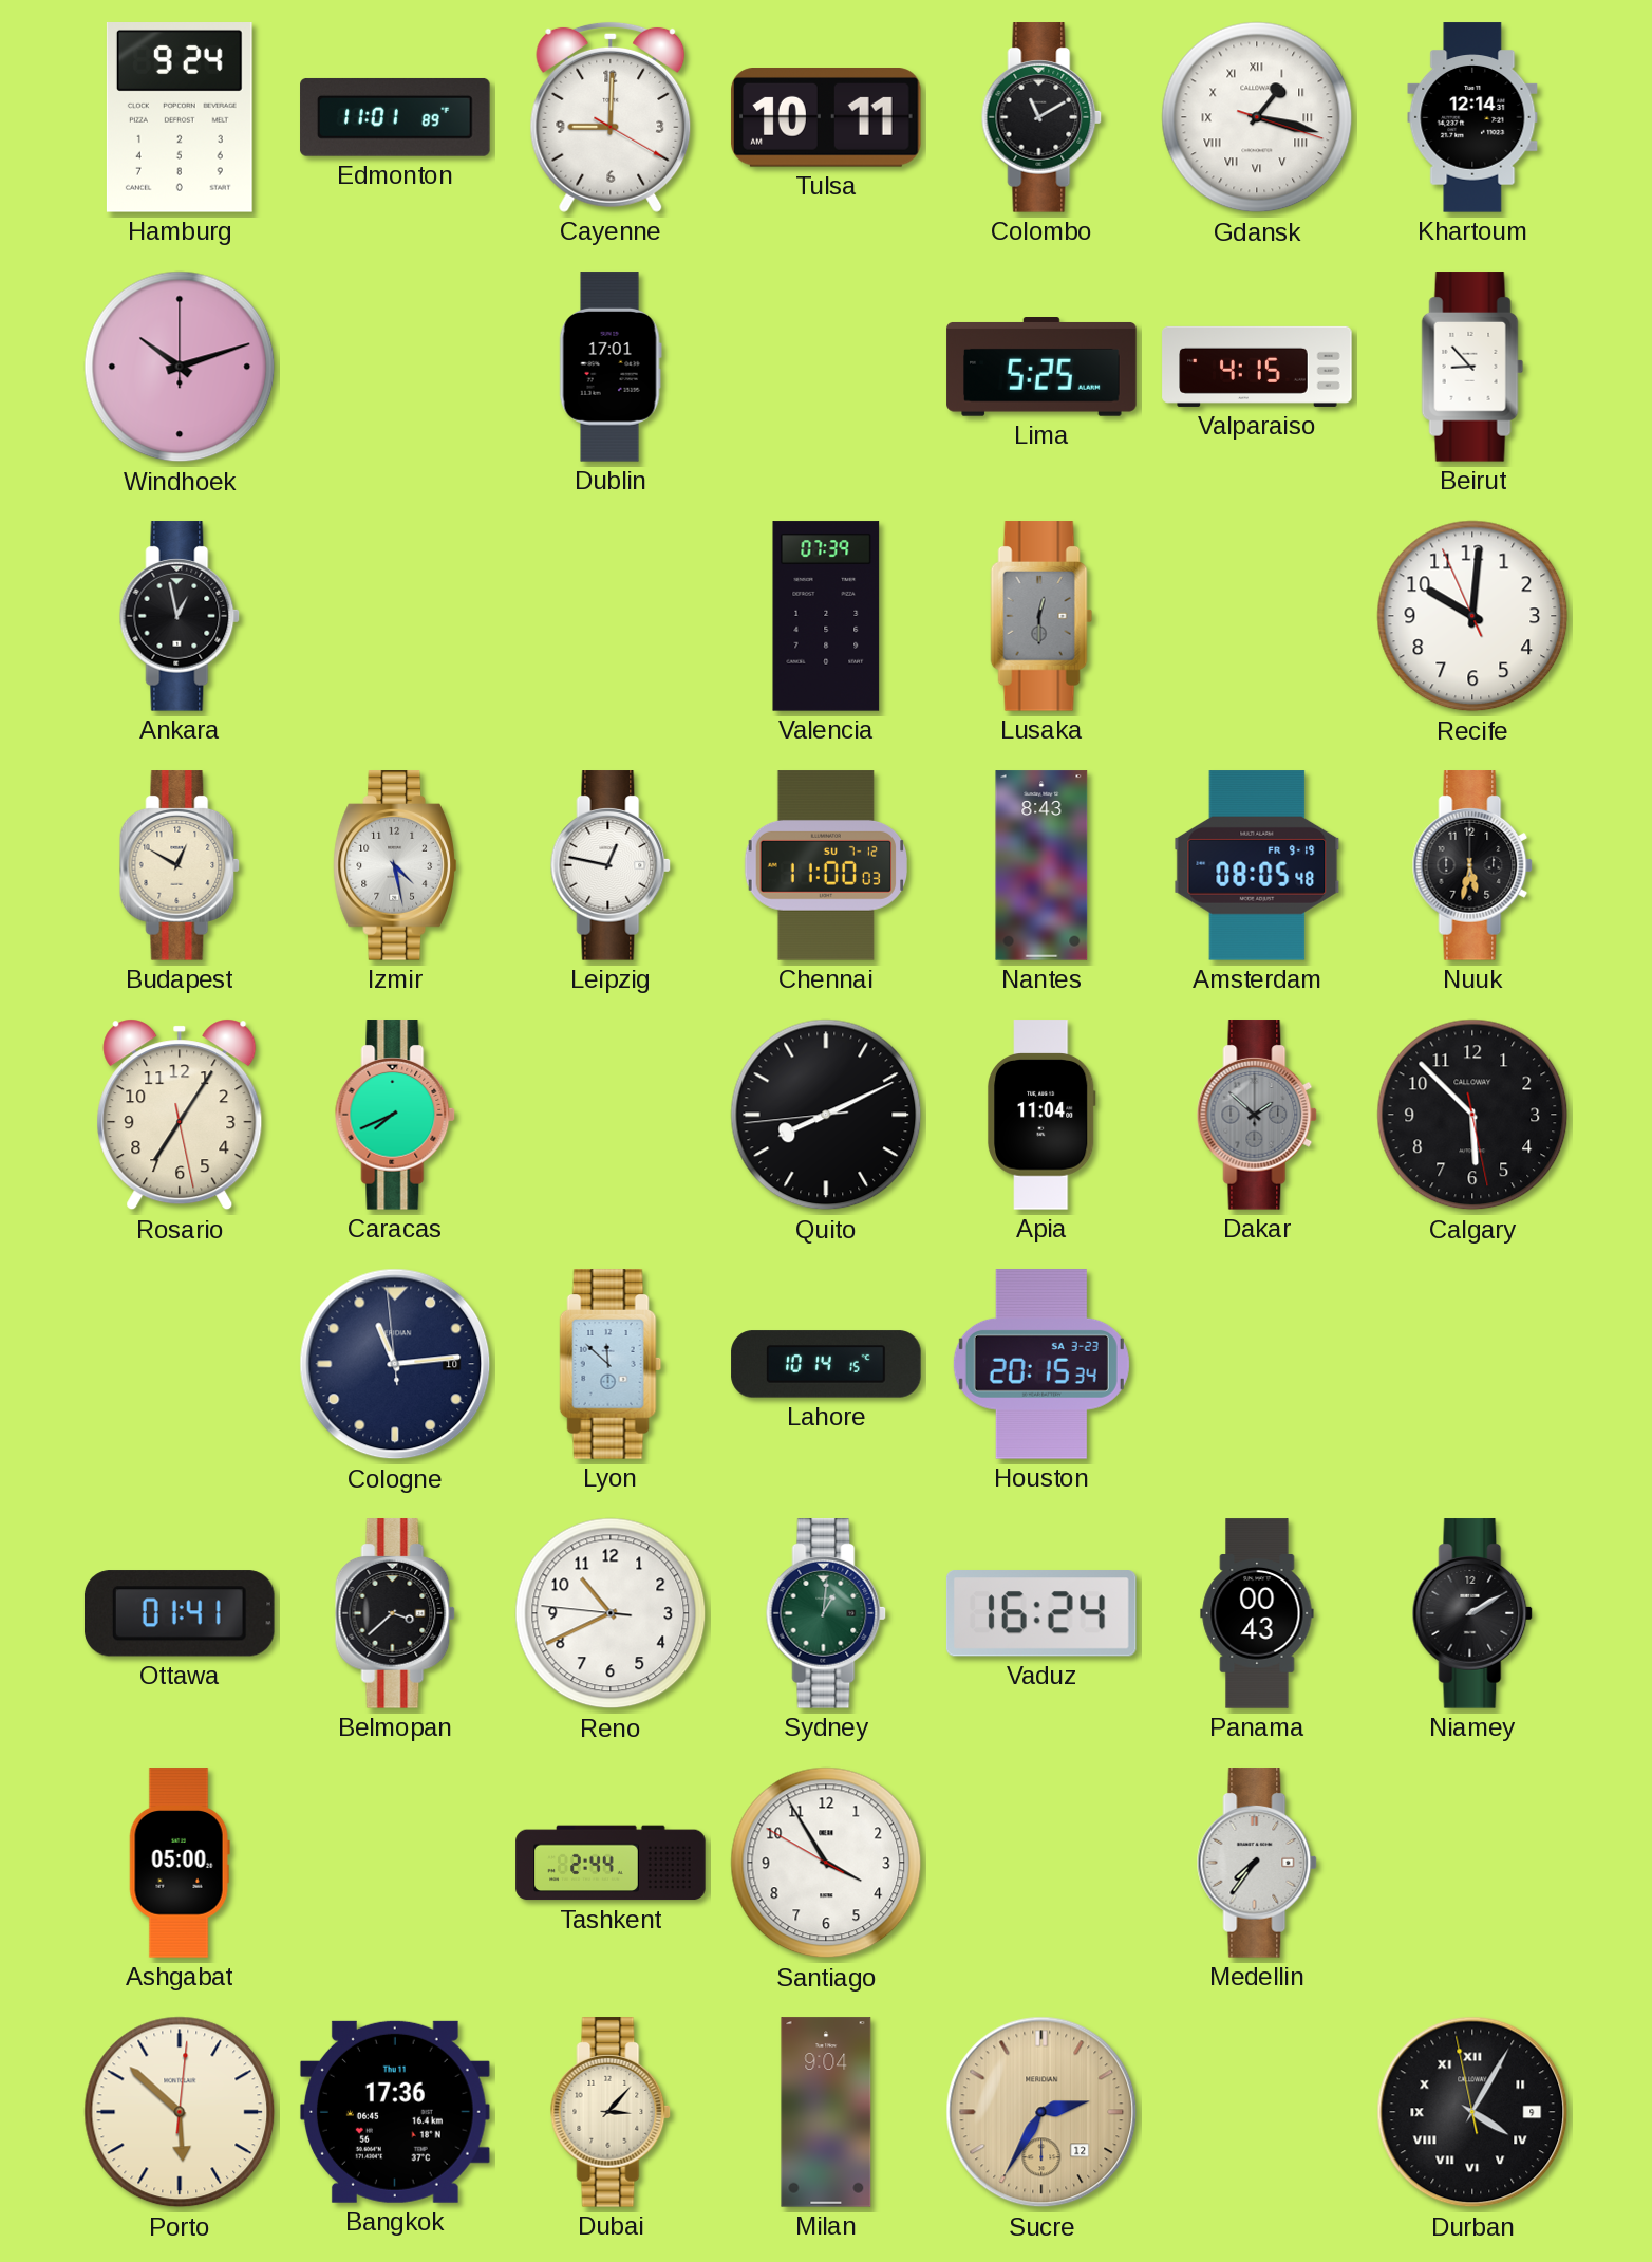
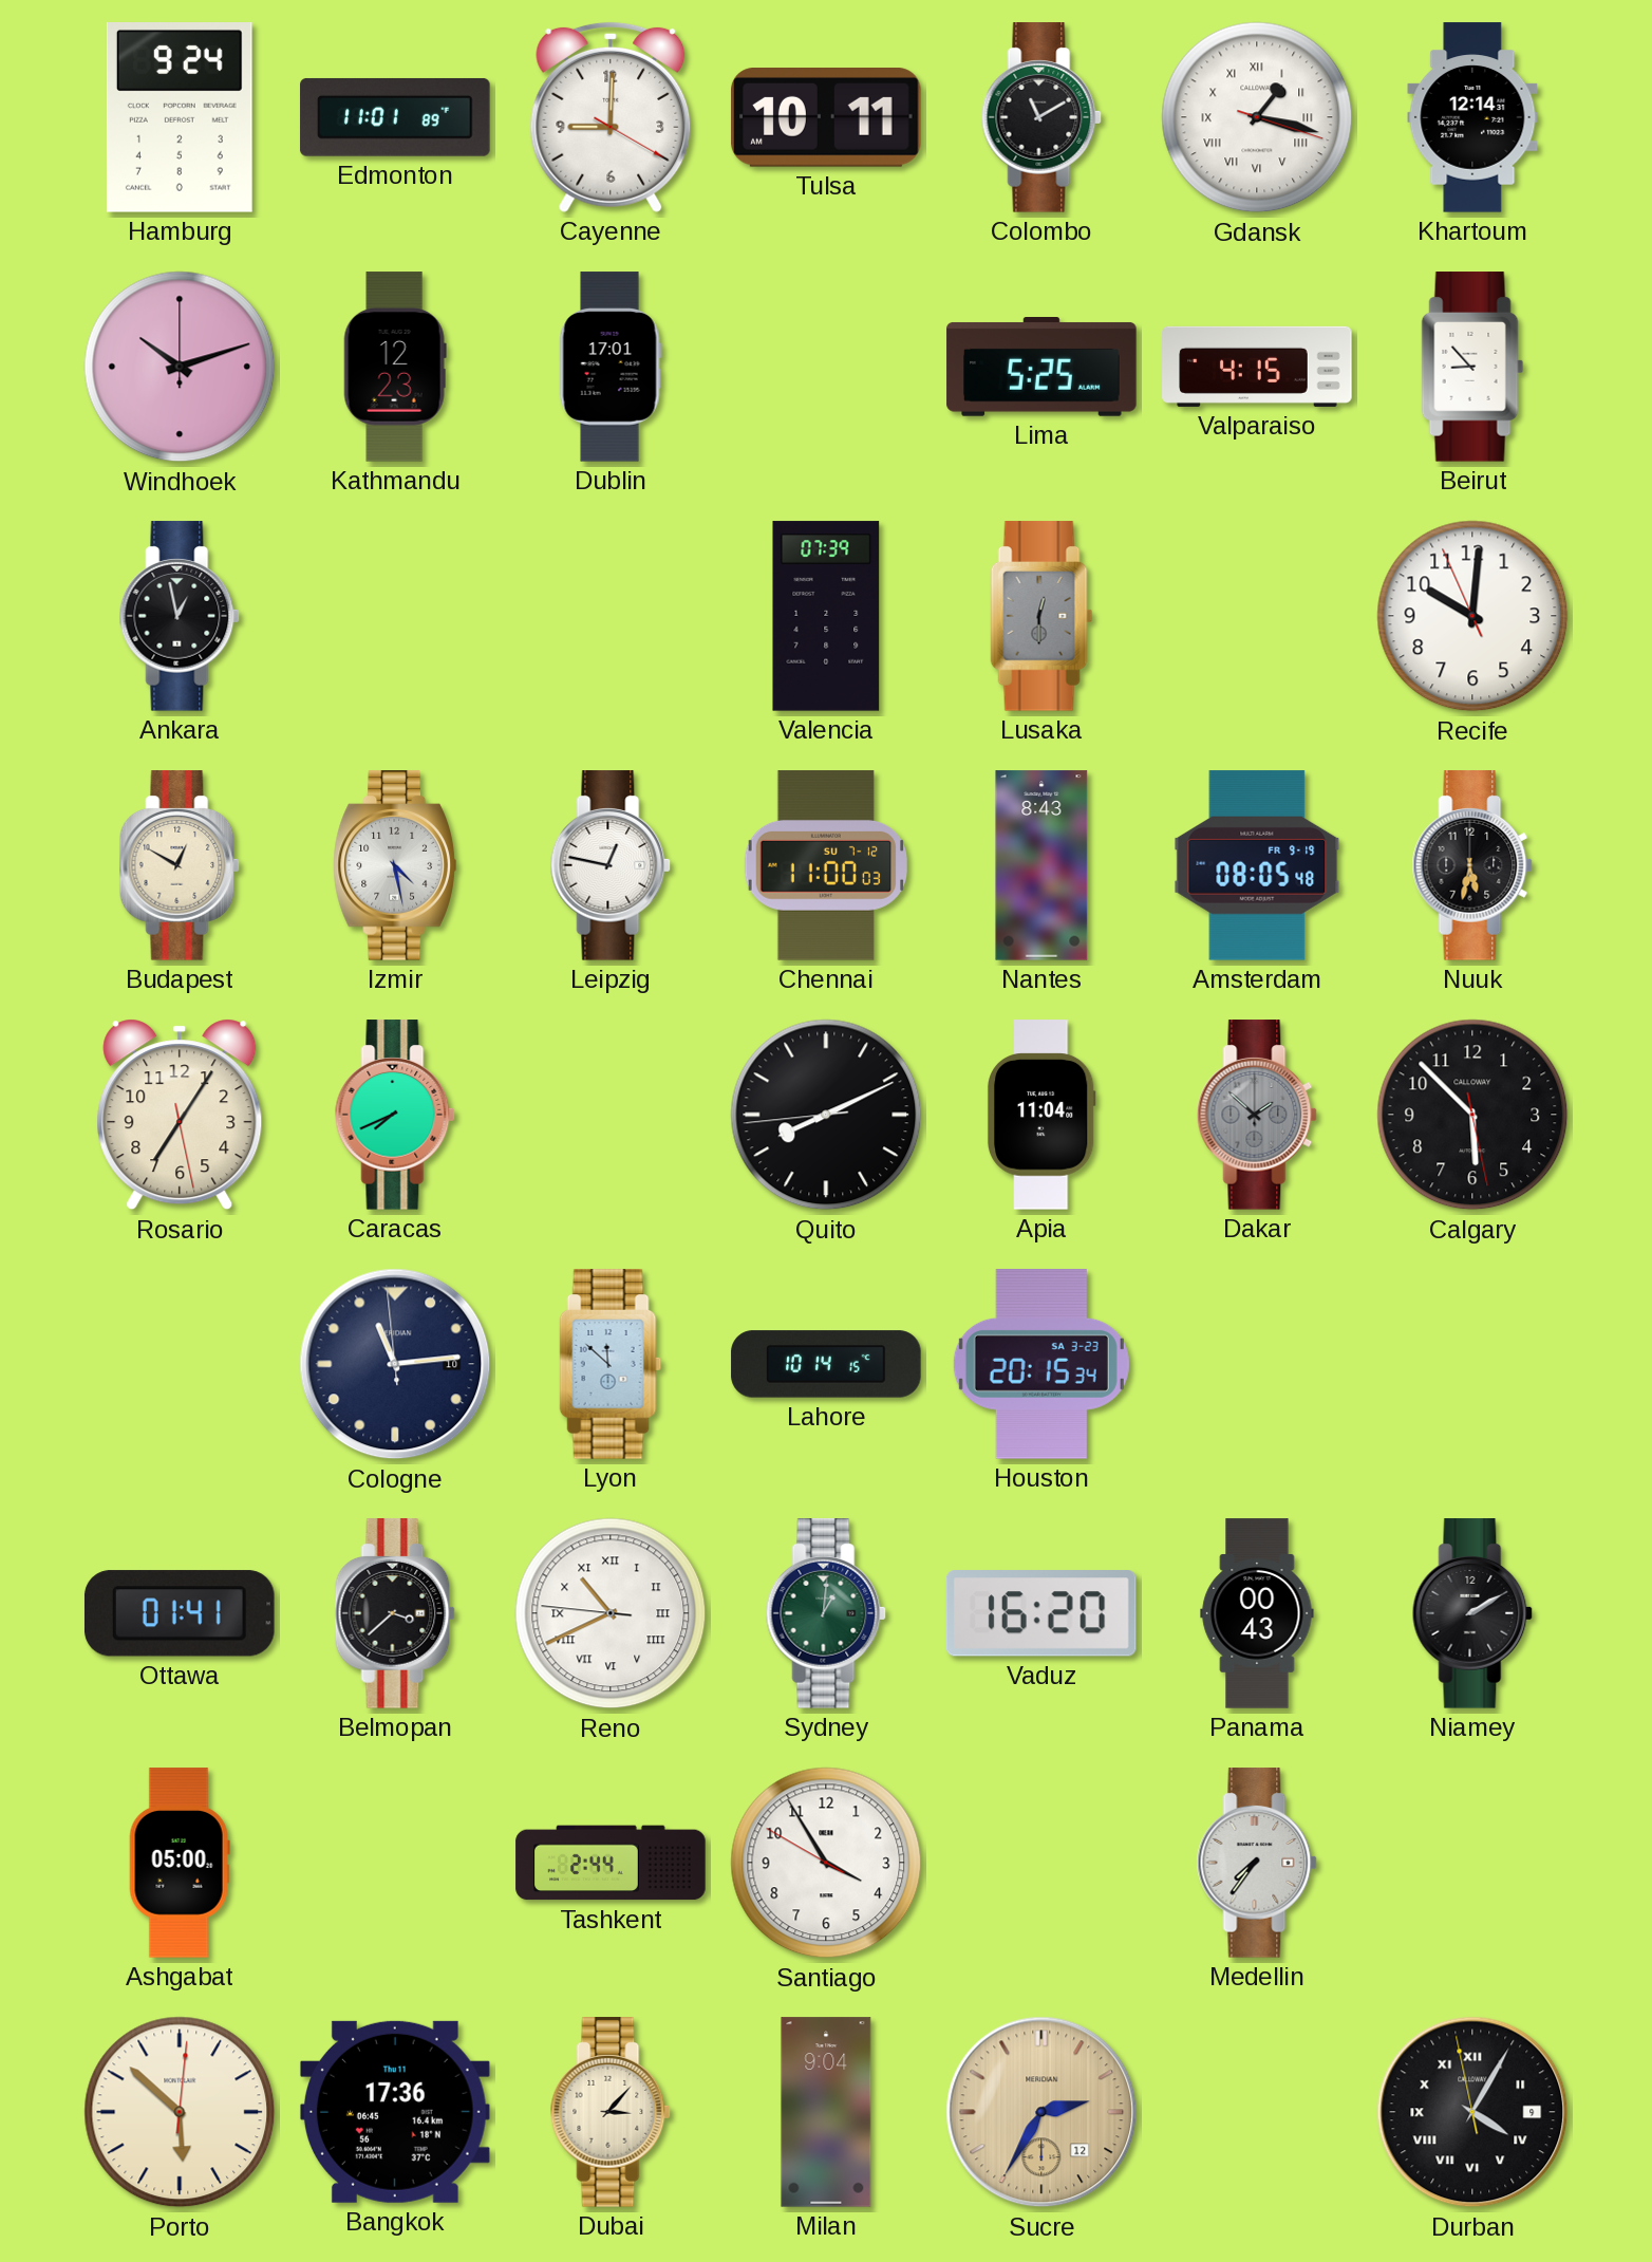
Kathmandu: none -> 12:23
Reno numerals: Arabic -> Roman
Vaduz: 16:24 -> 16:20
